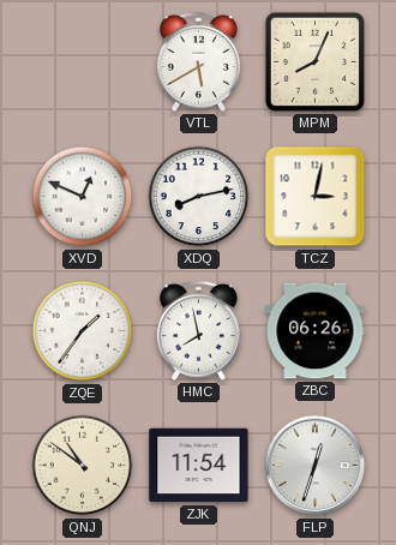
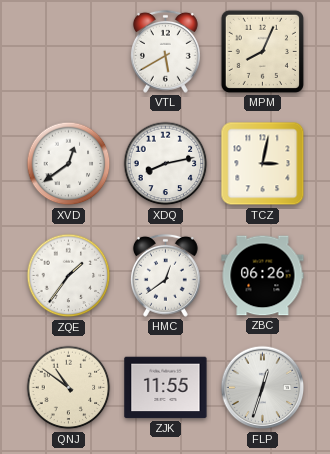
XVD: 12:49 -> 12:39
HMC: 7:58 -> 12:39
ZJK: 11:54 -> 11:55
